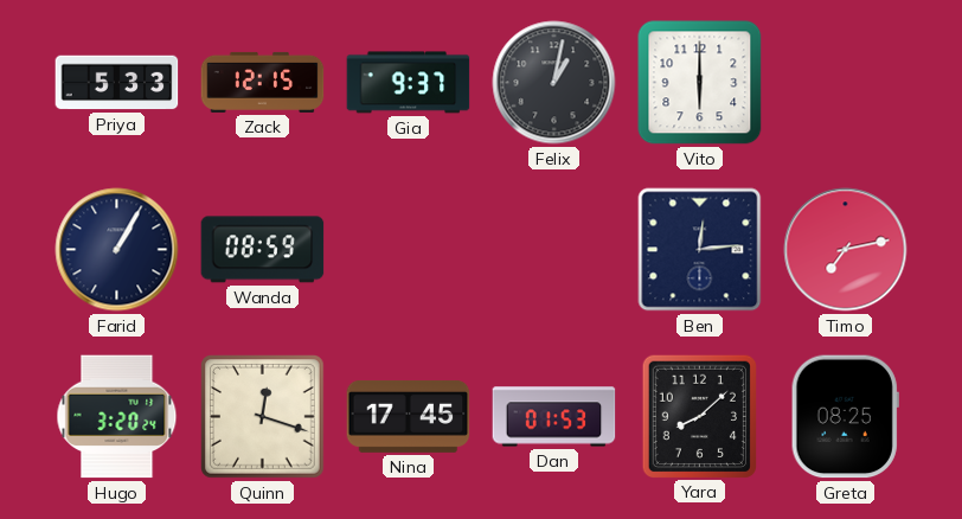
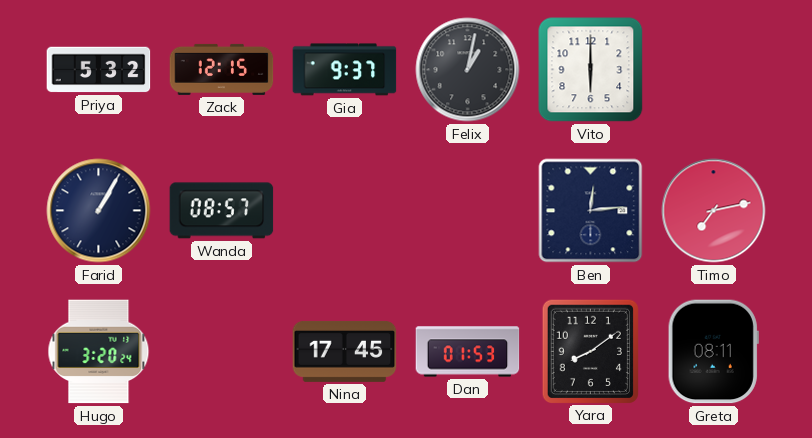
Priya: 5:33 -> 5:32
Wanda: 08:59 -> 08:57
Quinn: 12:18 -> none
Yara: 8:08 -> 8:09
Greta: 08:25 -> 08:11
